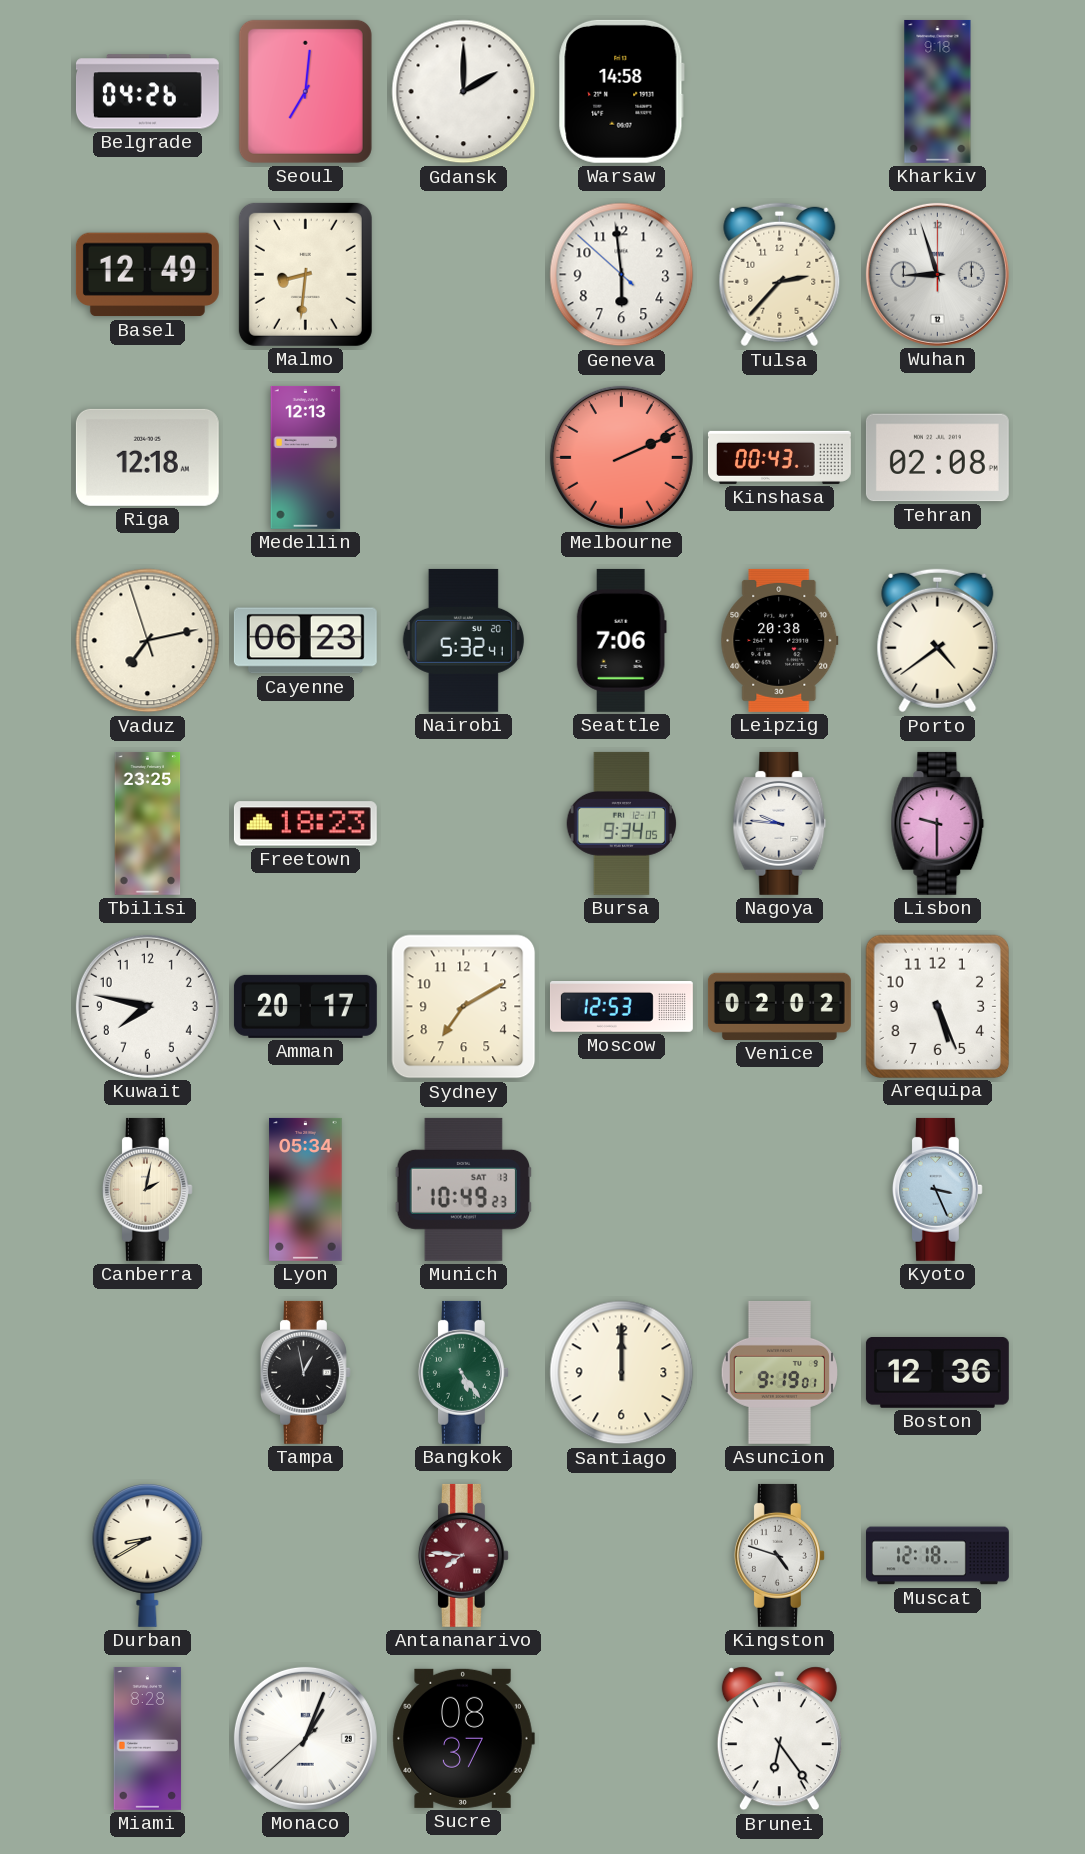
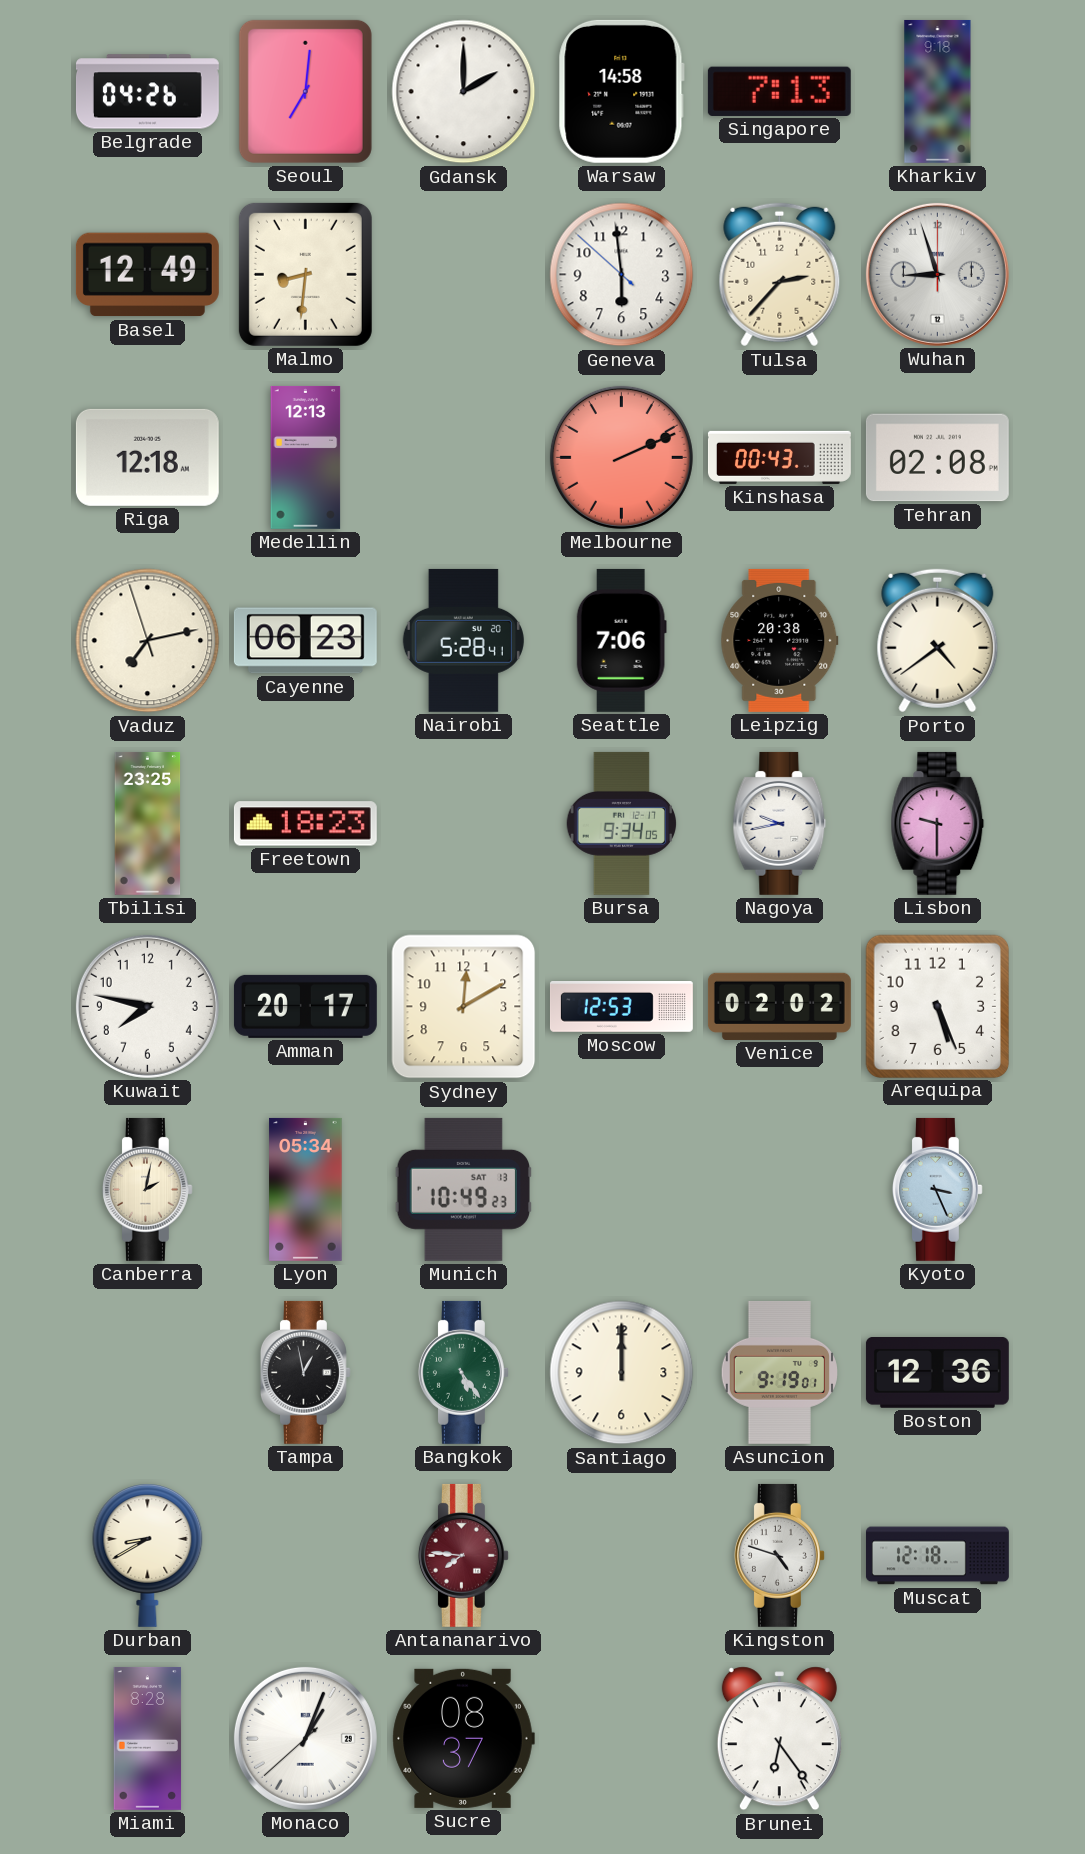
Singapore: none -> 7:13
Nairobi: 5:32 -> 5:28
Nagoya: 9:46 -> 9:43
Sydney: 7:10 -> 12:10
